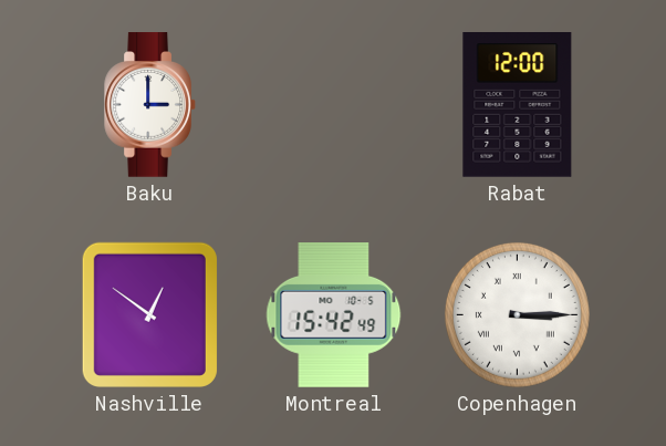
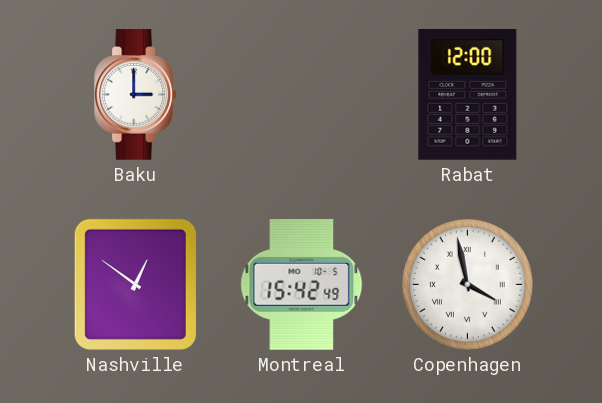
Copenhagen: 3:15 -> 3:58
